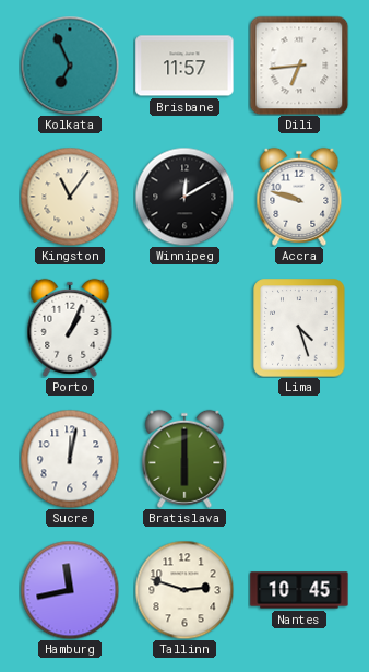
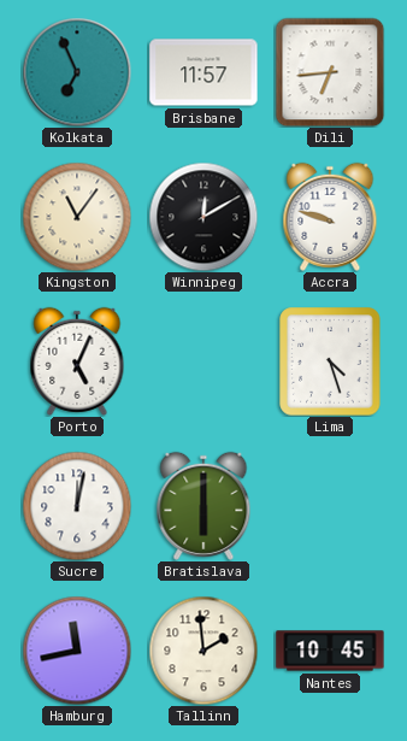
Porto: 1:04 -> 5:04
Tallinn: 2:48 -> 1:59
